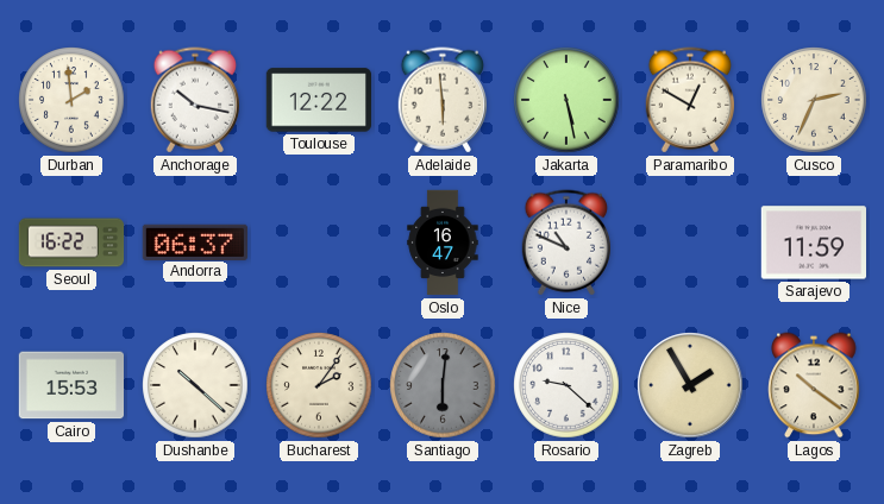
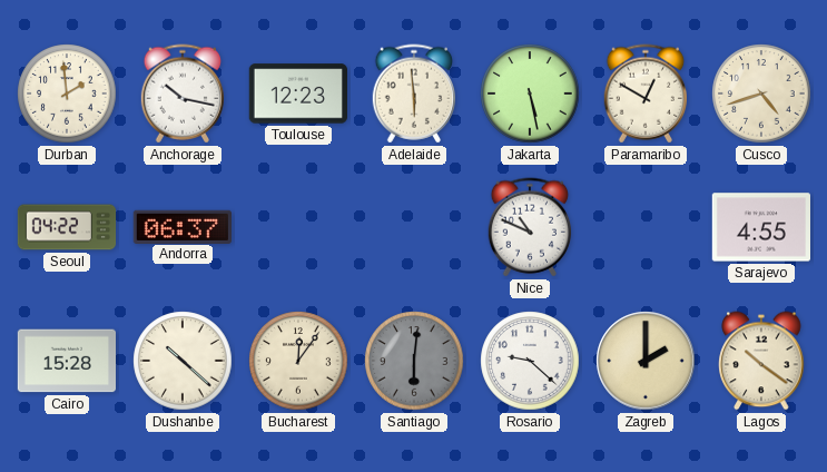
Toulouse: 12:22 -> 12:23
Cusco: 2:34 -> 4:42
Seoul: 16:22 -> 04:22
Oslo: 16:47 -> none
Sarajevo: 11:59 -> 4:55
Cairo: 15:53 -> 15:28
Bucharest: 2:06 -> 12:06
Zagreb: 1:55 -> 2:00
